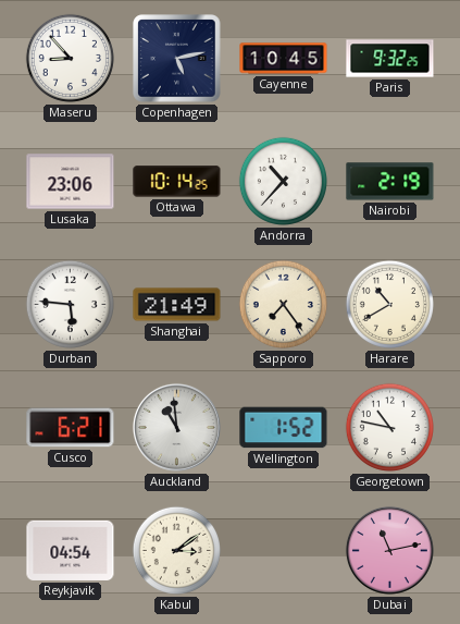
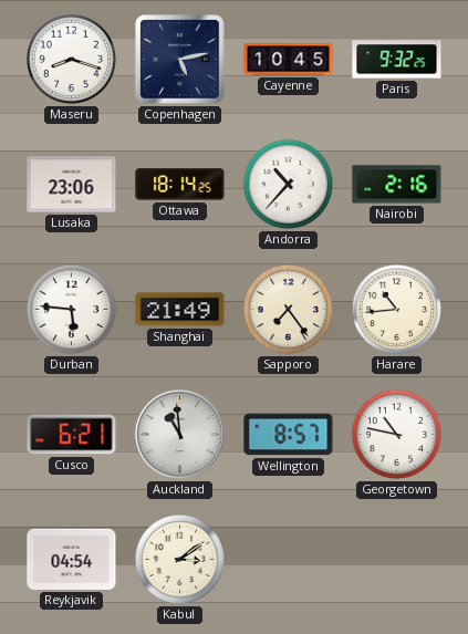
Maseru: 8:53 -> 8:18
Ottawa: 10:14 -> 18:14
Nairobi: 2:19 -> 2:16
Harare: 10:40 -> 10:44
Wellington: 1:52 -> 8:57
Dubai: 11:13 -> none
